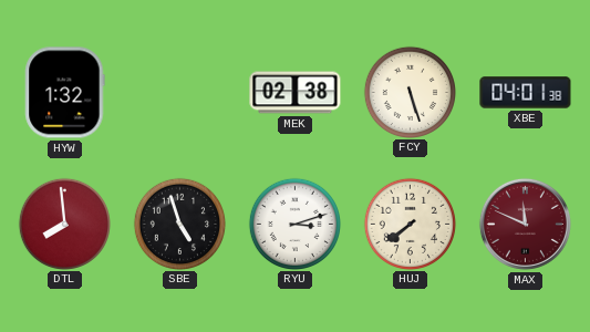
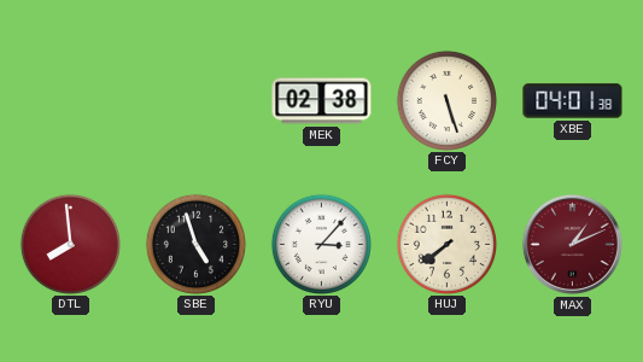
HYW: 1:32 -> none
RYU: 3:12 -> 3:07
MAX: 11:49 -> 1:11
